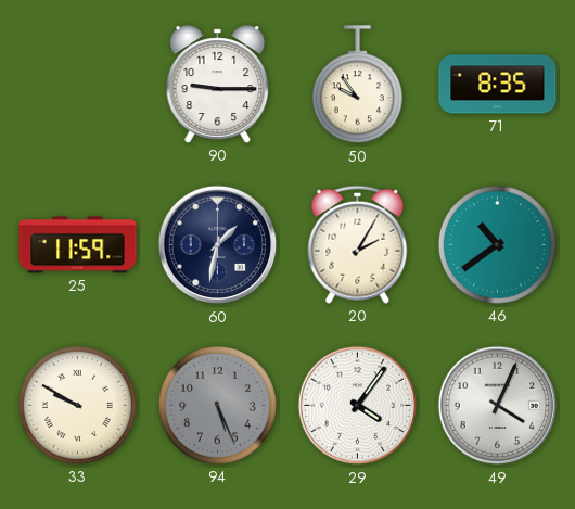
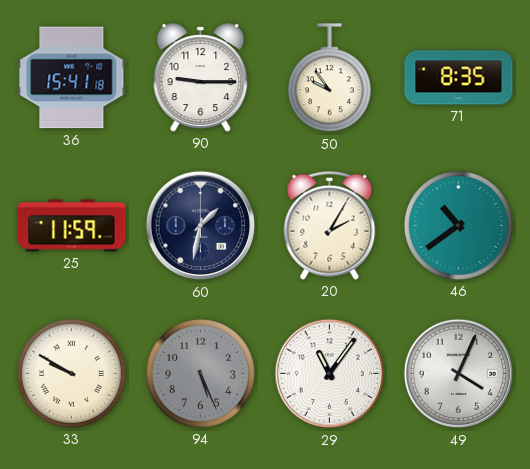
36: none -> 15:41
29: 4:06 -> 11:06
